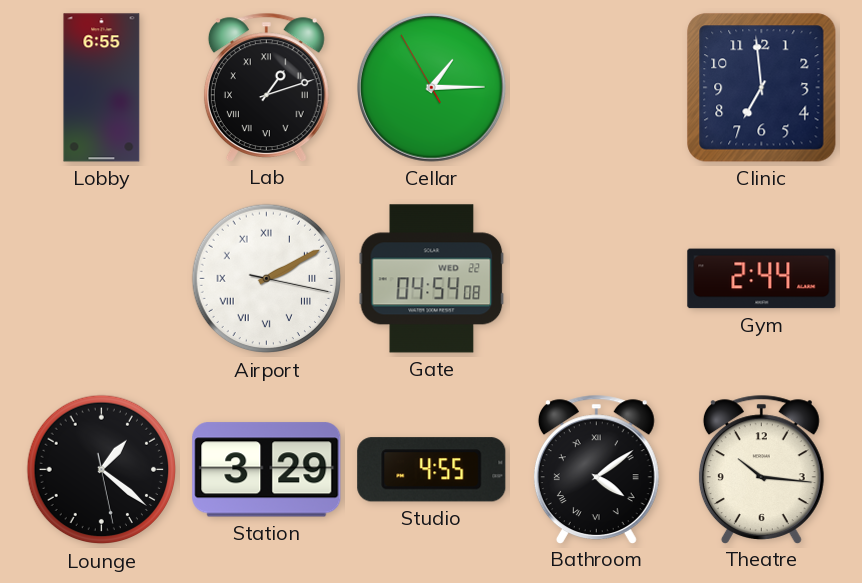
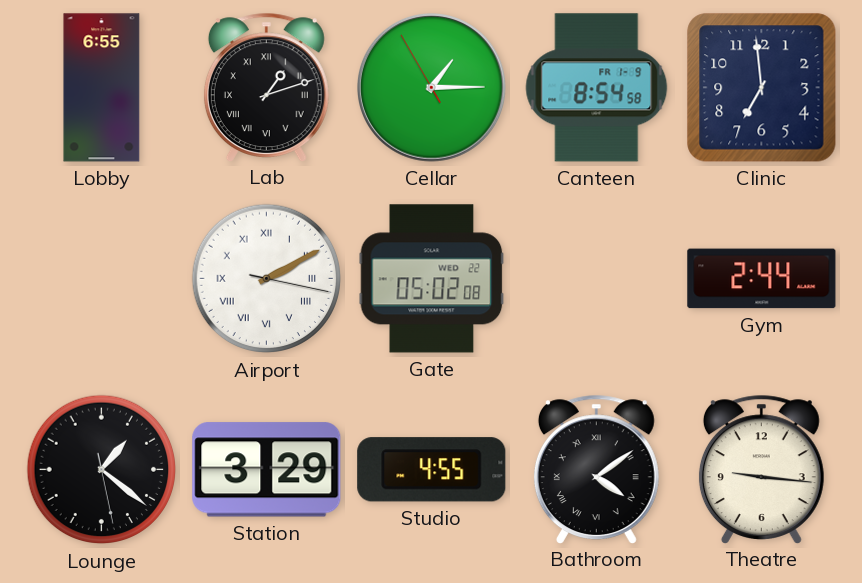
Canteen: none -> 8:54
Gate: 04:54 -> 05:02
Theatre: 10:16 -> 9:16
